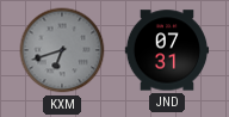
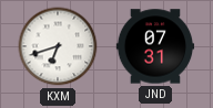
KXM dial: grey -> white
